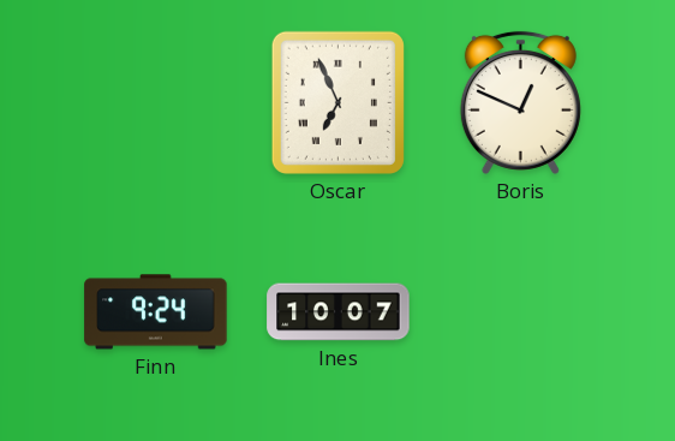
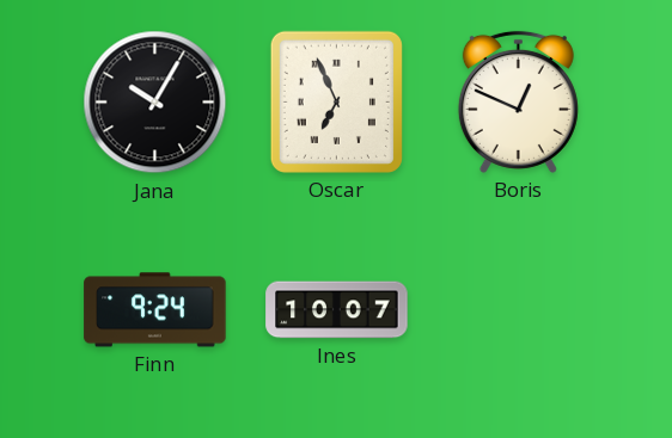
Jana: none -> 10:05
